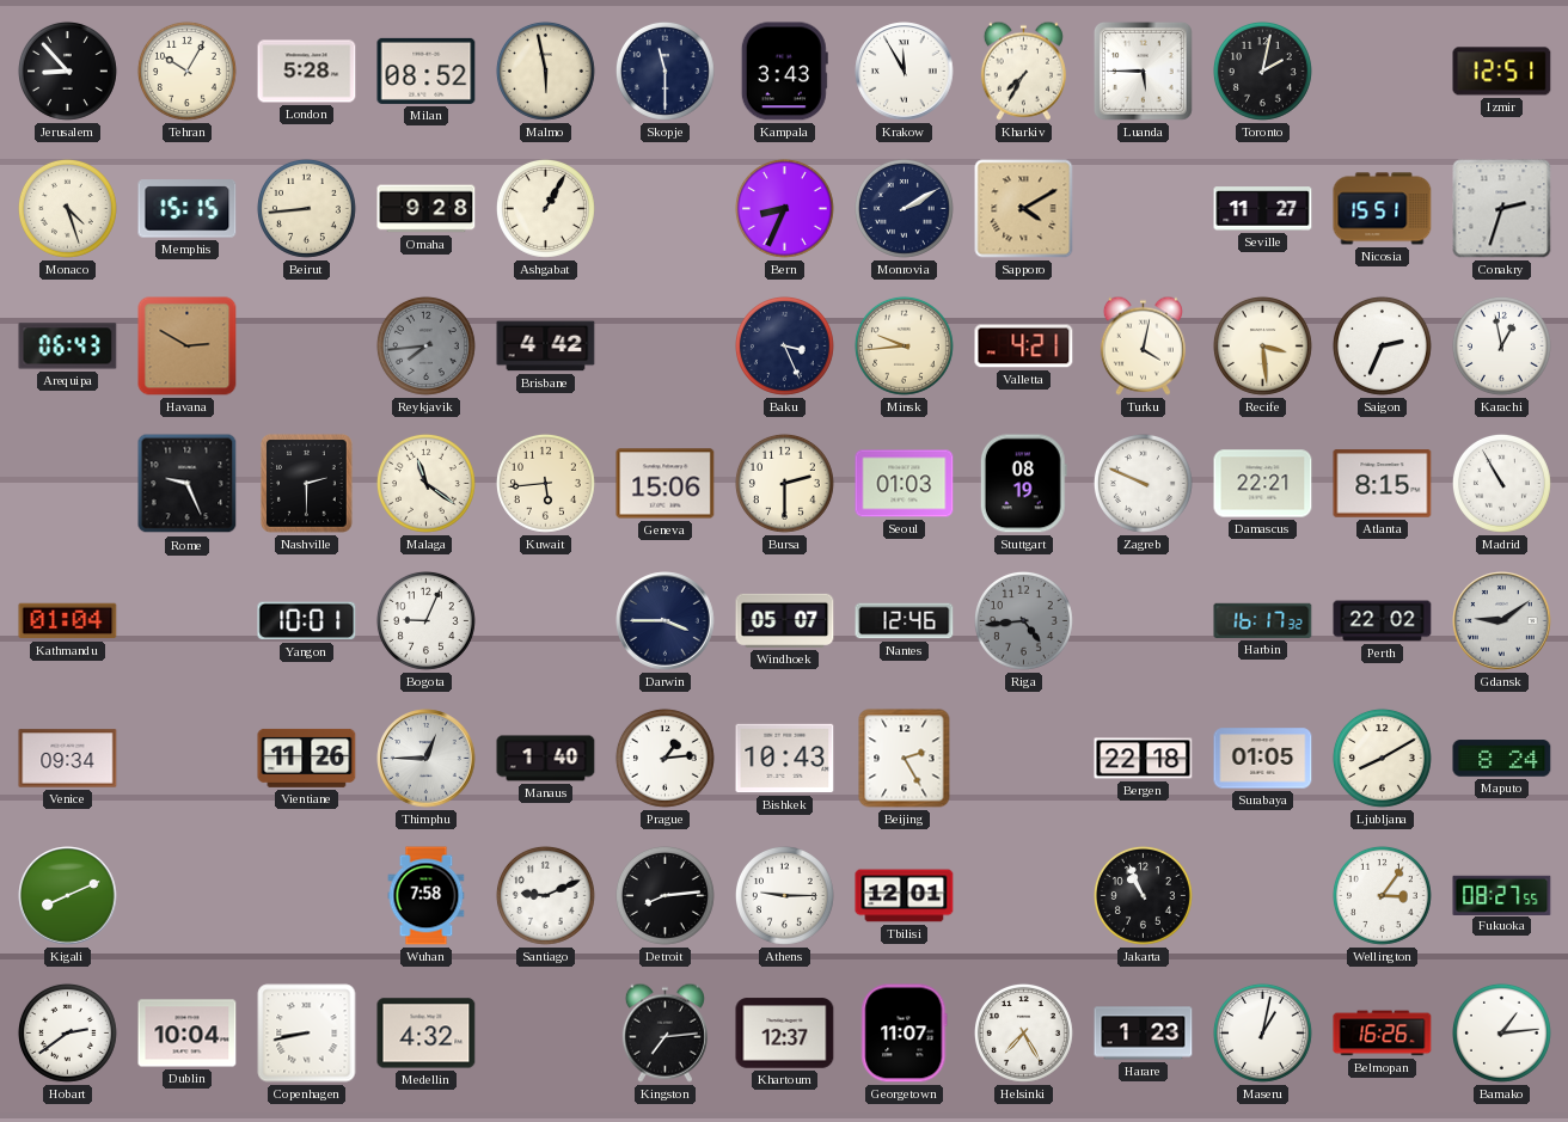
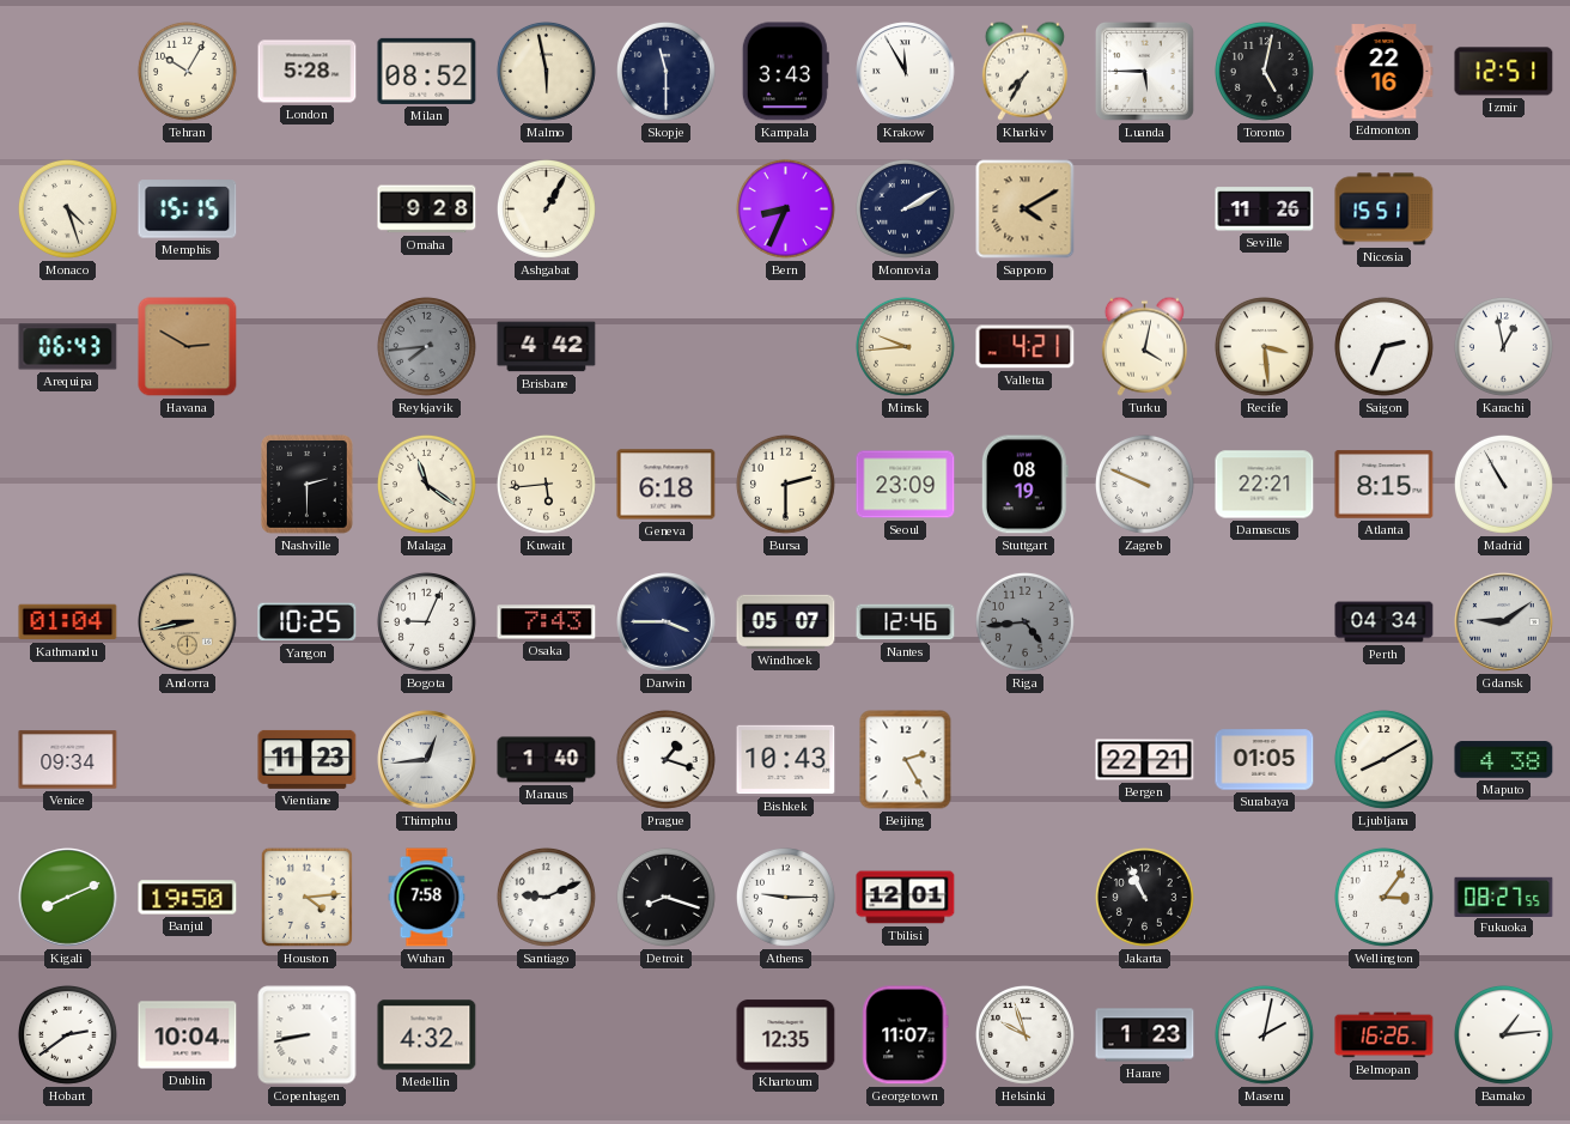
Jerusalem: 8:53 -> none
Toronto: 2:02 -> 5:02
Edmonton: none -> 22:16
Beirut: 8:44 -> none
Seville: 11:27 -> 11:26
Conakry: 2:33 -> none
Baku: 3:26 -> none
Rome: 9:26 -> none
Geneva: 15:06 -> 6:18
Seoul: 01:03 -> 23:09
Andorra: none -> 8:43
Yangon: 10:01 -> 10:25
Osaka: none -> 7:43
Harbin: 16:17 -> none
Perth: 22:02 -> 04:34
Vientiane: 11:26 -> 11:23
Thimphu: 12:45 -> 12:44
Prague: 1:14 -> 1:18
Bergen: 22:18 -> 22:21
Maputo: 8:24 -> 4:38
Banjul: none -> 19:50
Houston: none -> 4:14
Detroit: 8:14 -> 8:18
Kingston: 7:14 -> none
Khartoum: 12:37 -> 12:35
Helsinki: 7:25 -> 9:57
Maseru: 1:02 -> 2:02
